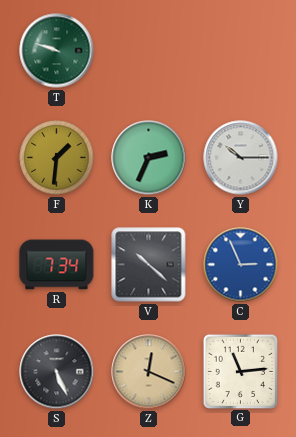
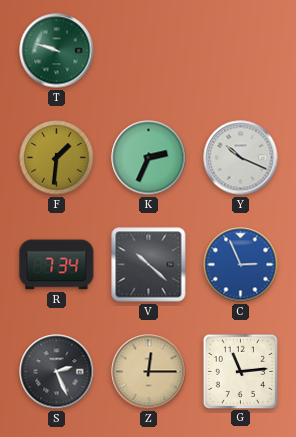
Y: 10:15 -> 10:19
S: 5:26 -> 2:26
Z: 12:19 -> 12:15
